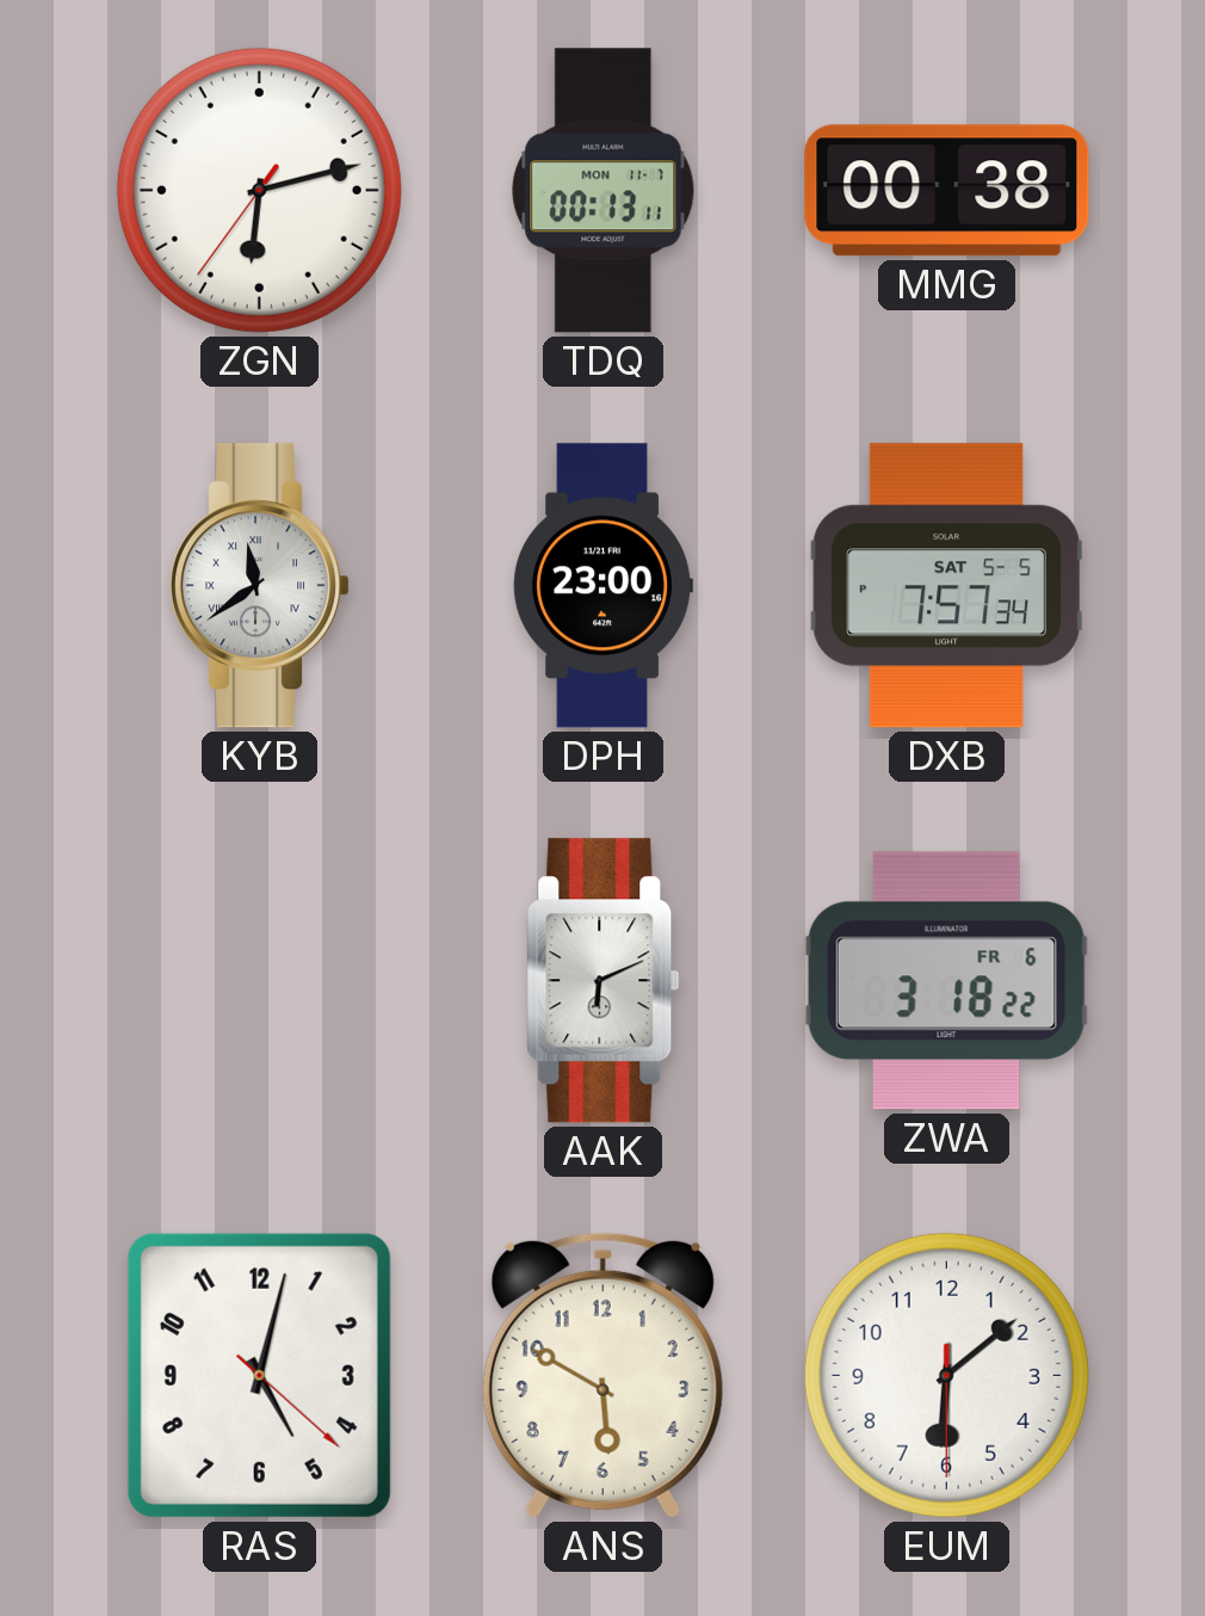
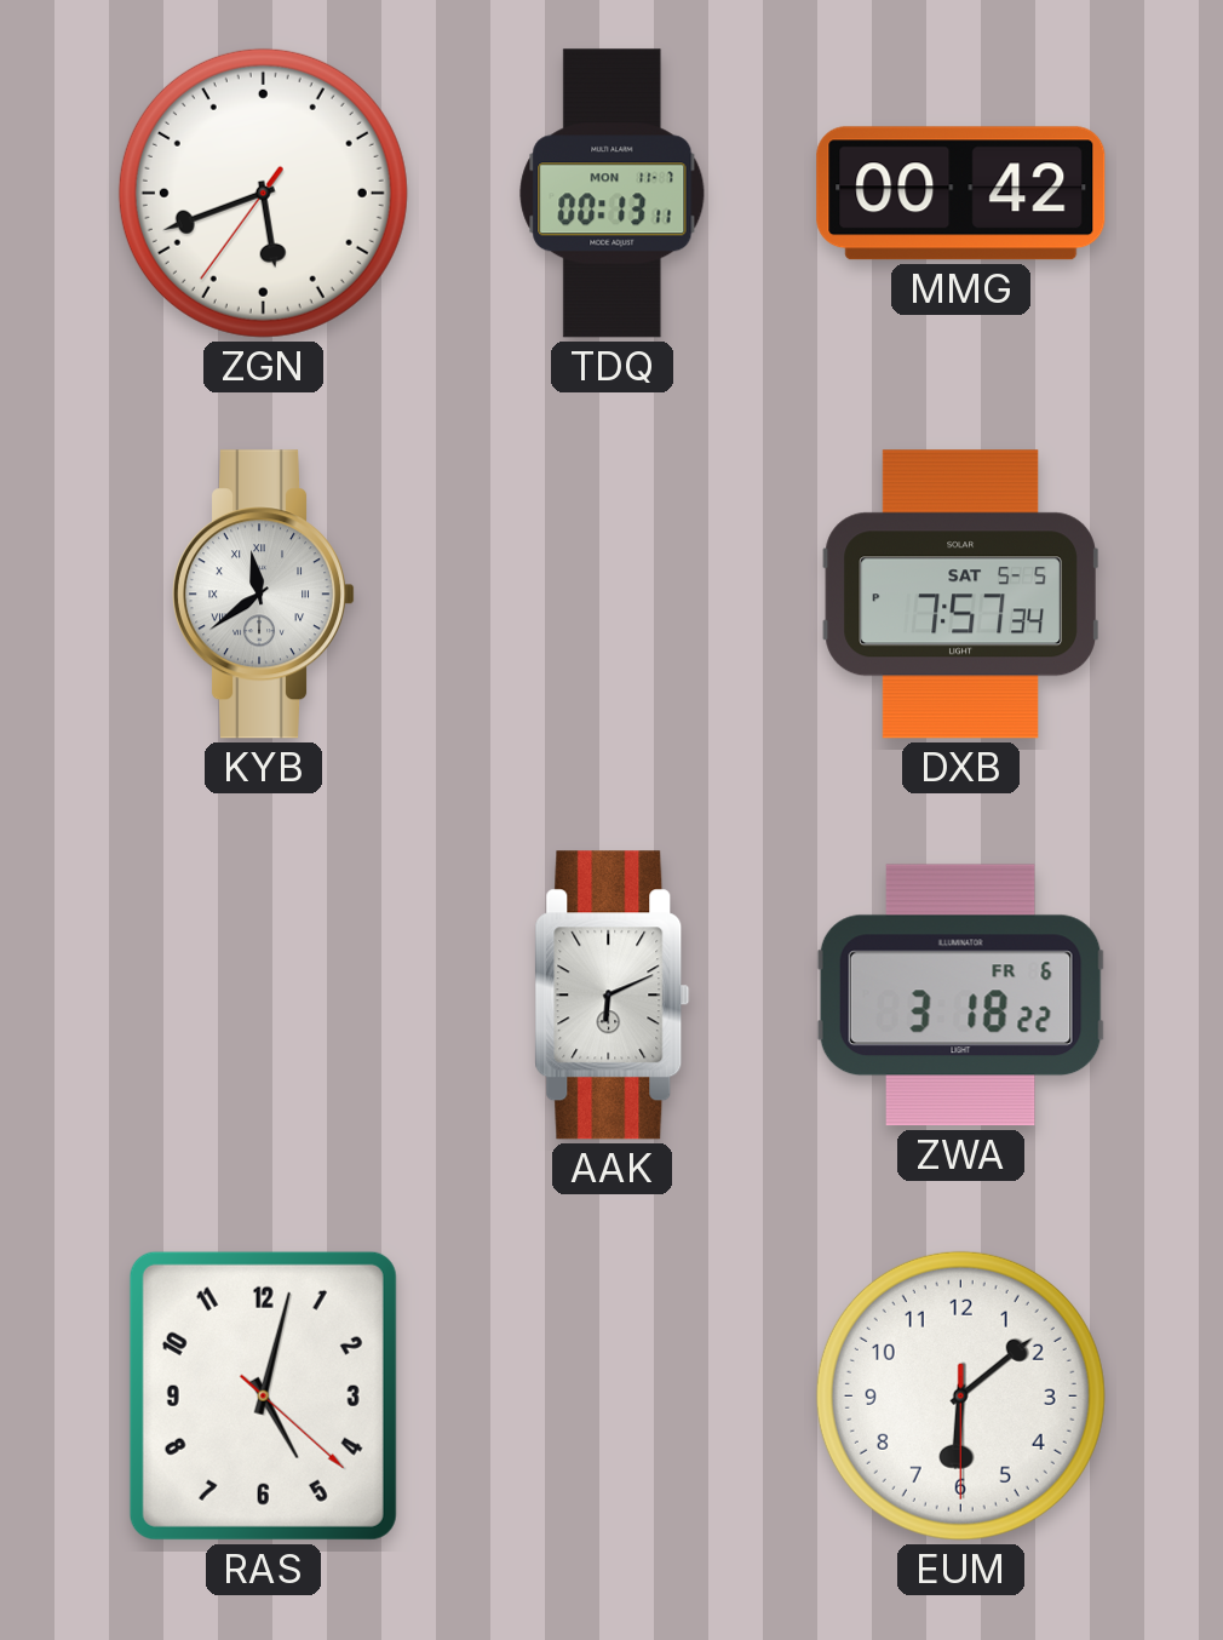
ZGN: 6:12 -> 5:41
MMG: 00:38 -> 00:42
DPH: 23:00 -> none
ANS: 5:50 -> none
